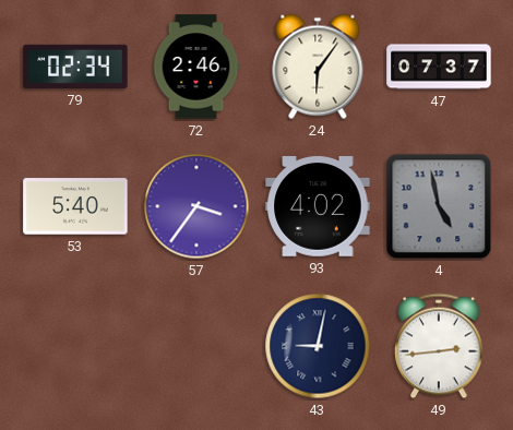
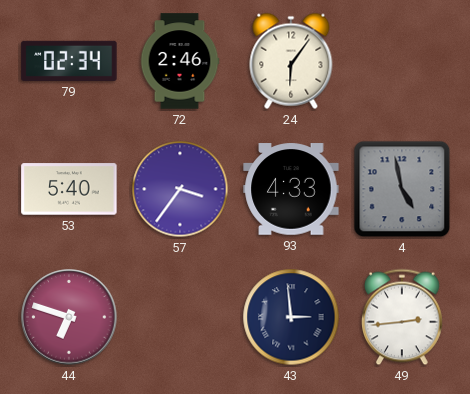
47: 07:37 -> none
93: 4:02 -> 4:33
44: none -> 6:48
43: 9:02 -> 2:59
